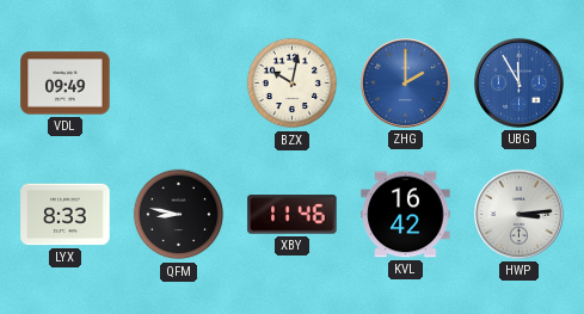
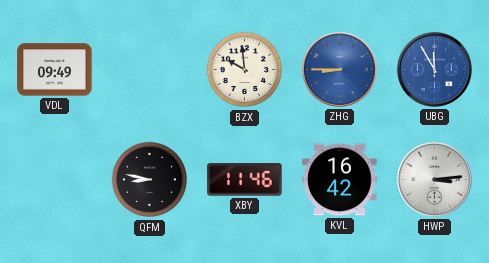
BZX: 10:02 -> 9:59
ZHG: 2:00 -> 8:45
LYX: 8:33 -> none
